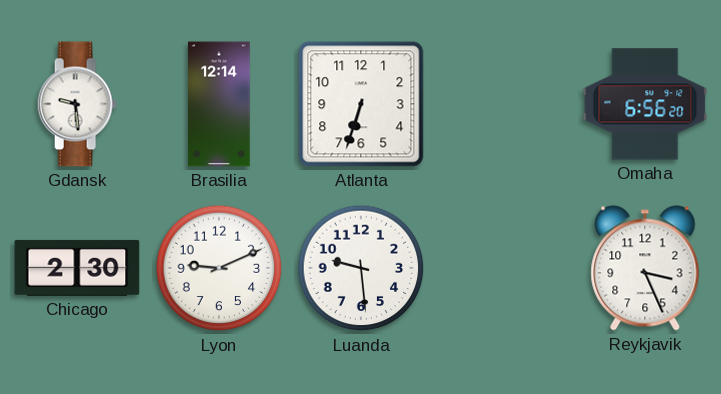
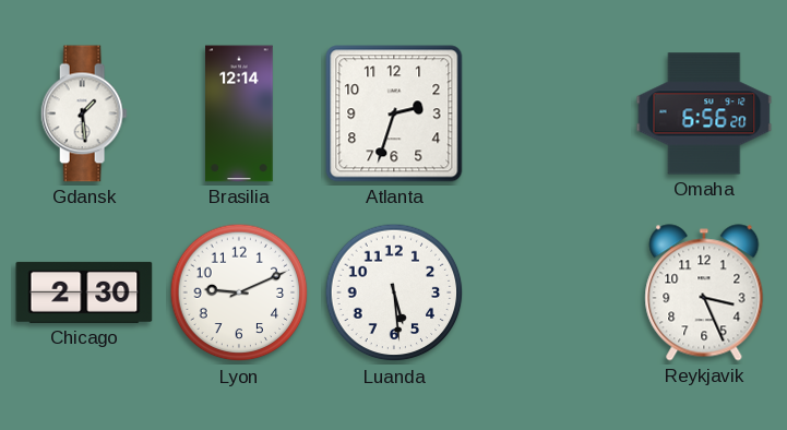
Gdansk: 9:29 -> 1:29
Atlanta: 6:33 -> 2:33
Luanda: 9:29 -> 5:29
